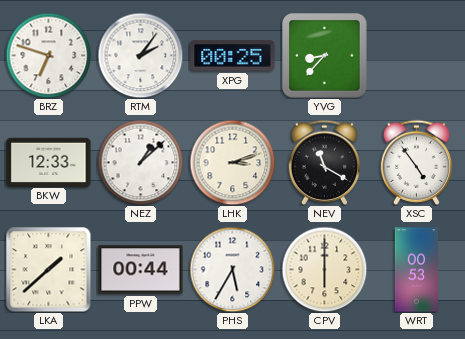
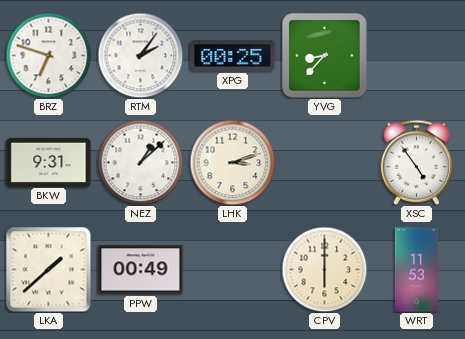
BKW: 12:33 -> 9:31
NEV: 11:20 -> none
PPW: 00:44 -> 00:49
PHS: 5:35 -> none
WRT: 00:53 -> 11:53
